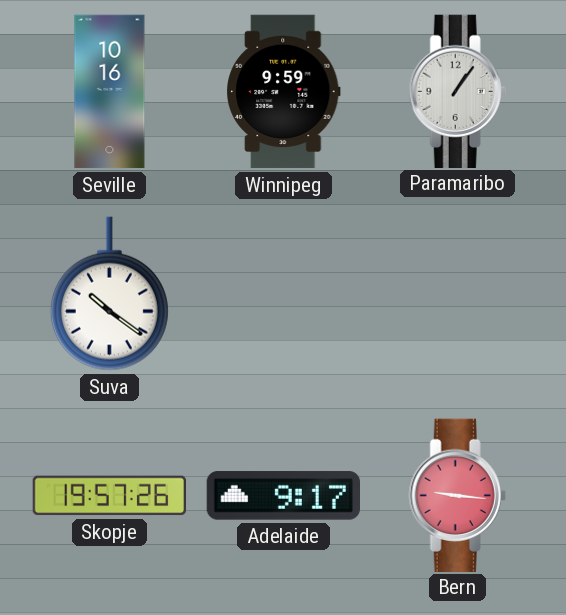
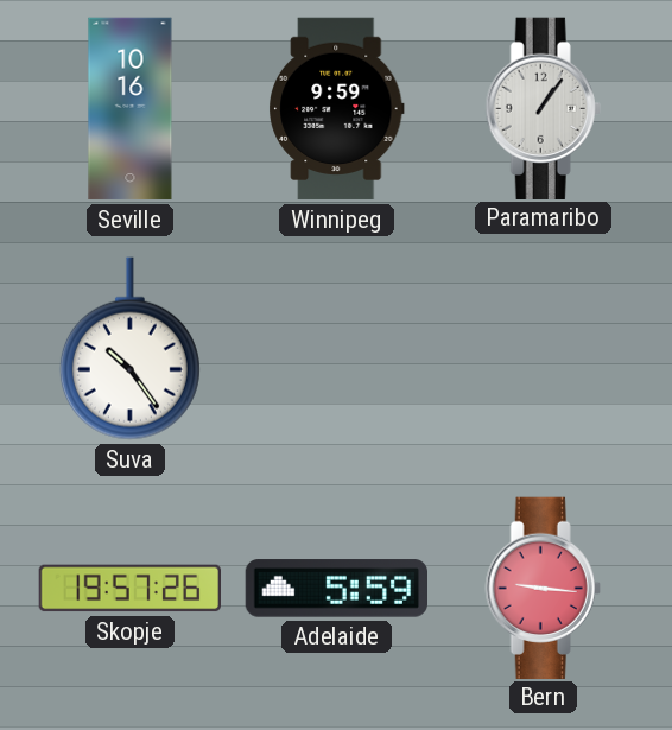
Suva: 10:21 -> 10:24
Adelaide: 9:17 -> 5:59
